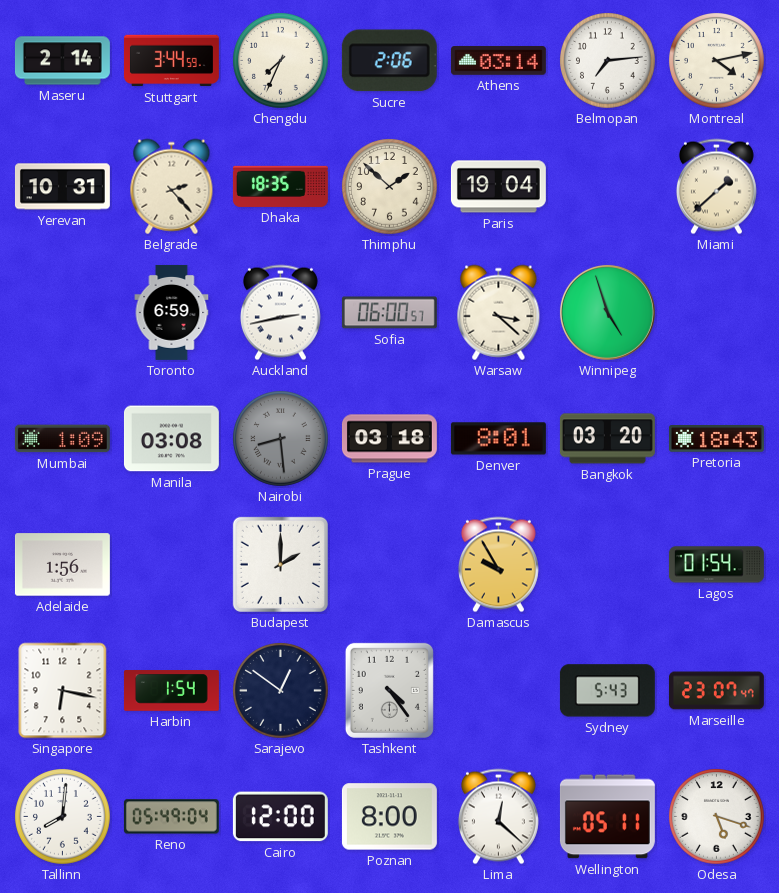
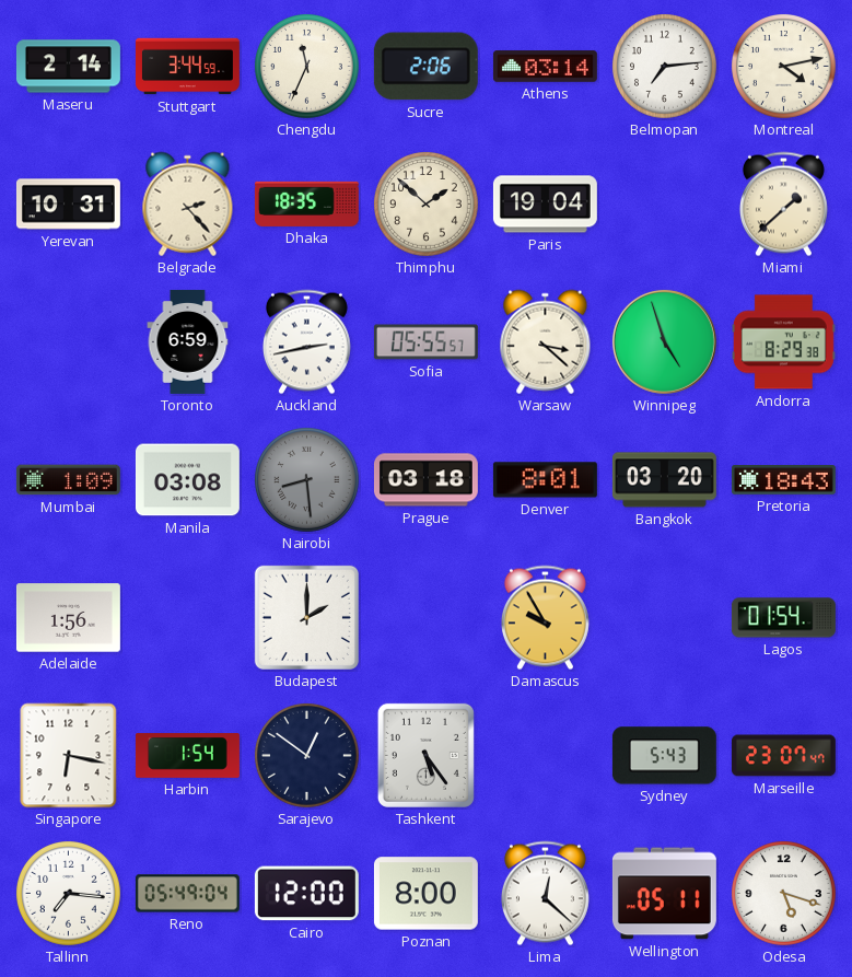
Chengdu: 7:34 -> 11:34
Sofia: 06:00 -> 05:55
Andorra: none -> 8:29
Tashkent: 4:24 -> 5:24
Tallinn: 8:01 -> 7:16
